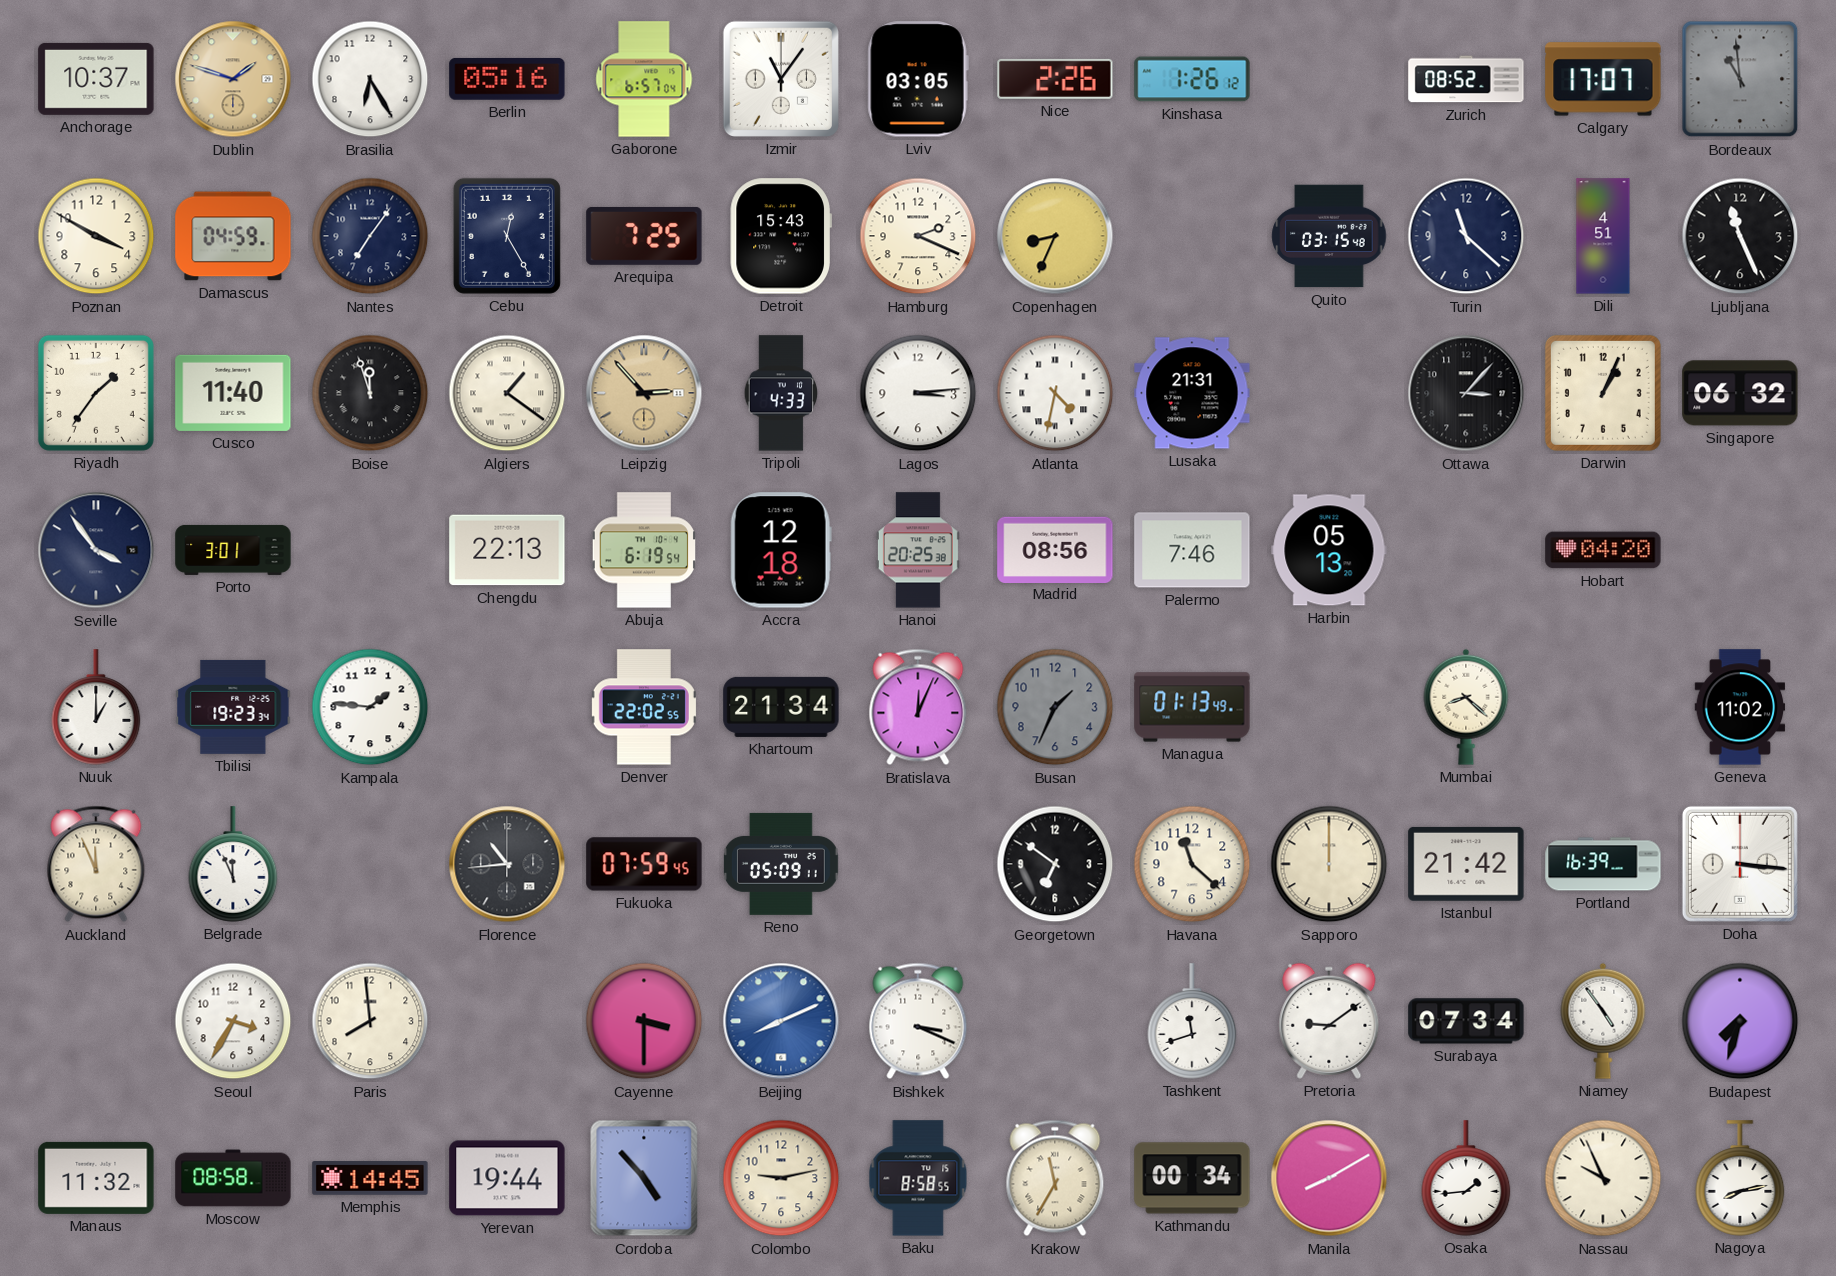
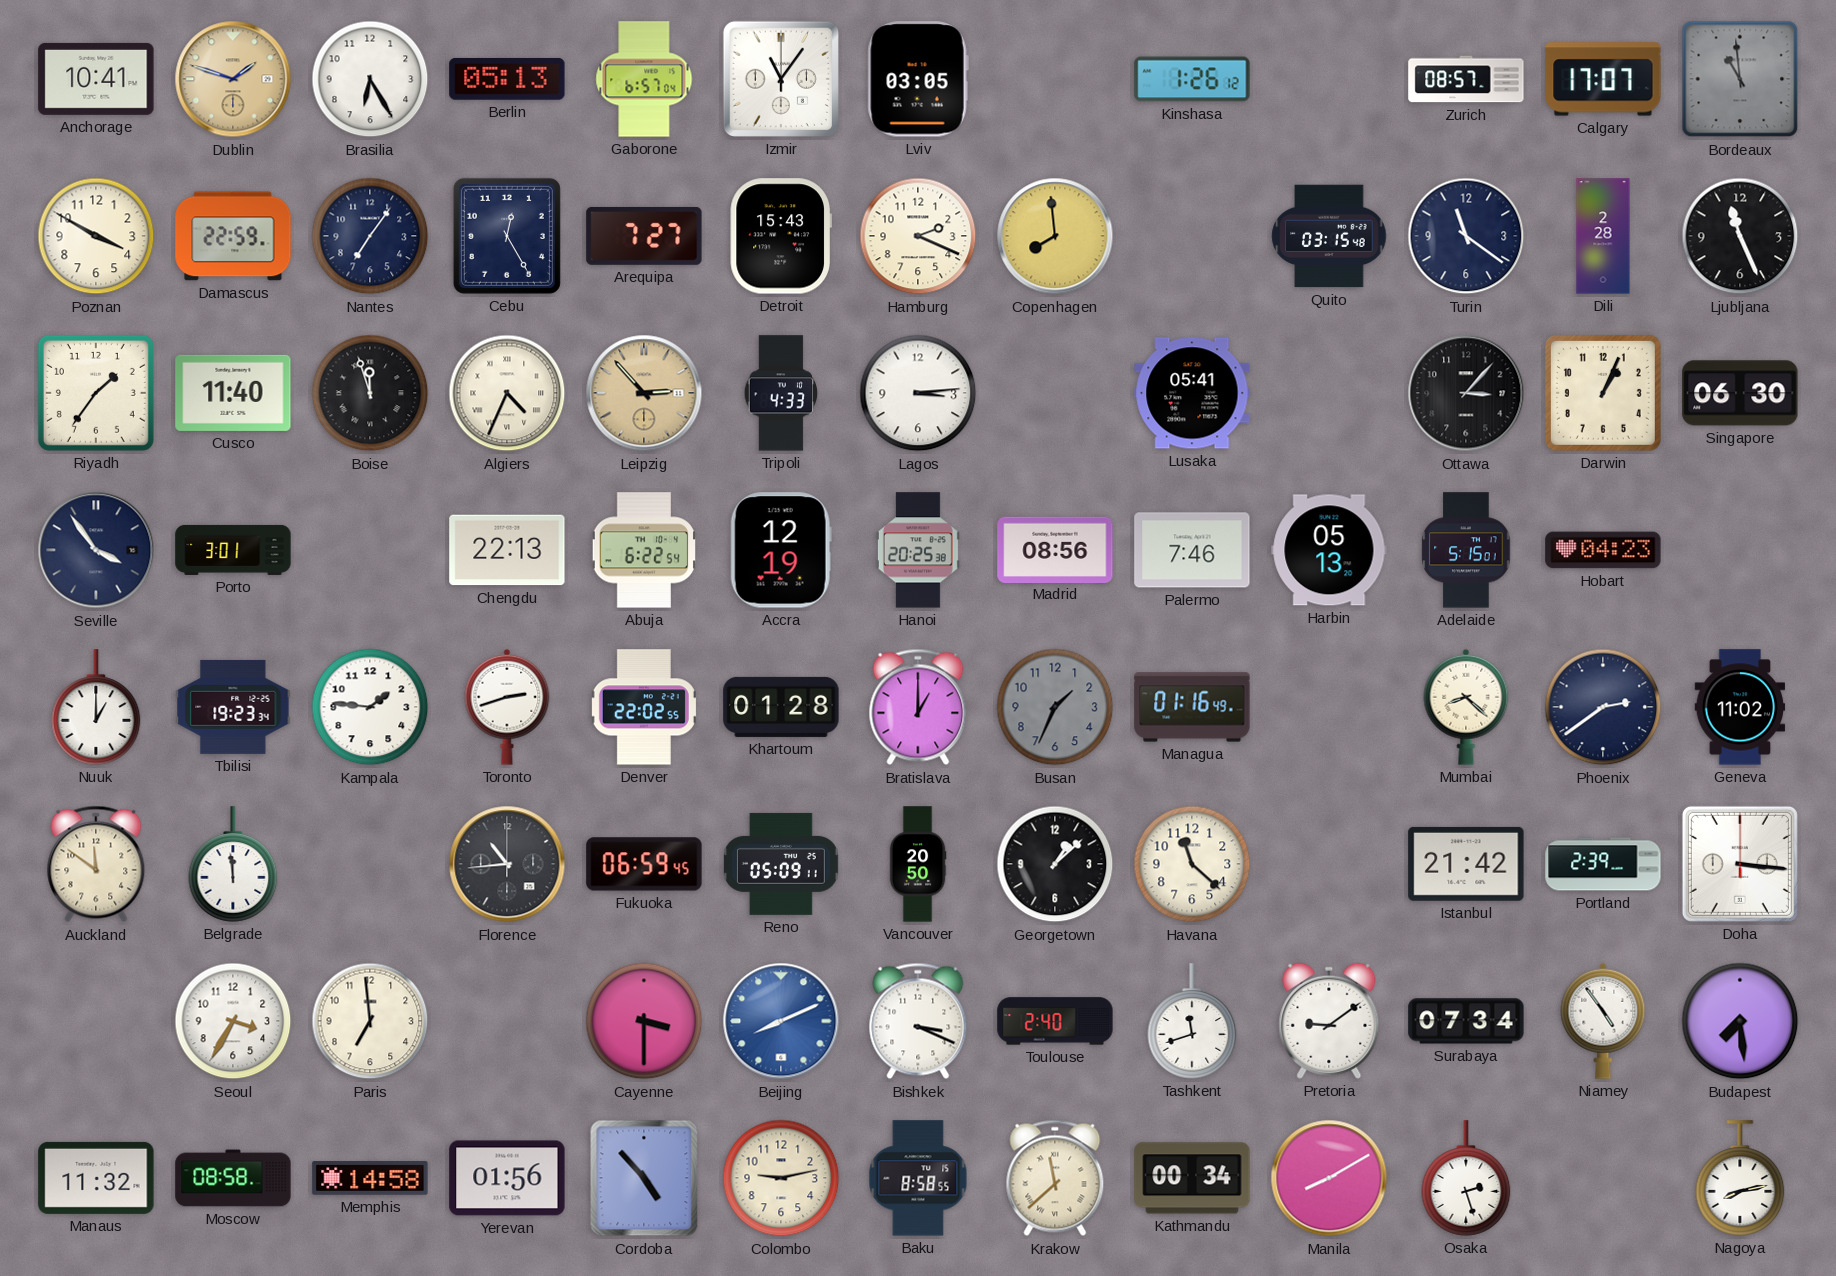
Anchorage: 10:37 -> 10:41
Berlin: 05:16 -> 05:13
Nice: 2:26 -> none
Zurich: 08:52 -> 08:57
Damascus: 04:59 -> 22:59
Arequipa: 7:25 -> 7:27
Copenhagen: 8:34 -> 7:59
Turin: 11:22 -> 11:21
Dili: 4:51 -> 2:28
Algiers: 1:21 -> 4:34
Atlanta: 4:32 -> none
Lusaka: 21:31 -> 05:41
Singapore: 06:32 -> 06:30
Abuja: 6:19 -> 6:22
Accra: 12:18 -> 12:19
Adelaide: none -> 5:15
Hobart: 04:20 -> 04:23
Toronto: none -> 2:42
Khartoum: 21:34 -> 01:28
Bratislava: 12:04 -> 1:00
Managua: 01:13 -> 01:16
Phoenix: none -> 2:39
Auckland: 11:56 -> 11:51
Belgrade: 11:56 -> 11:59
Fukuoka: 07:59 -> 06:59
Vancouver: none -> 20:50
Georgetown: 6:51 -> 1:08
Sapporo: 12:00 -> none
Portland: 16:39 -> 2:39
Paris: 7:59 -> 6:59
Toulouse: none -> 2:40
Budapest: 7:33 -> 7:29
Memphis: 14:45 -> 14:58
Yerevan: 19:44 -> 01:56
Krakow: 11:35 -> 11:38
Osaka: 1:44 -> 2:27
Nassau: 9:56 -> none
